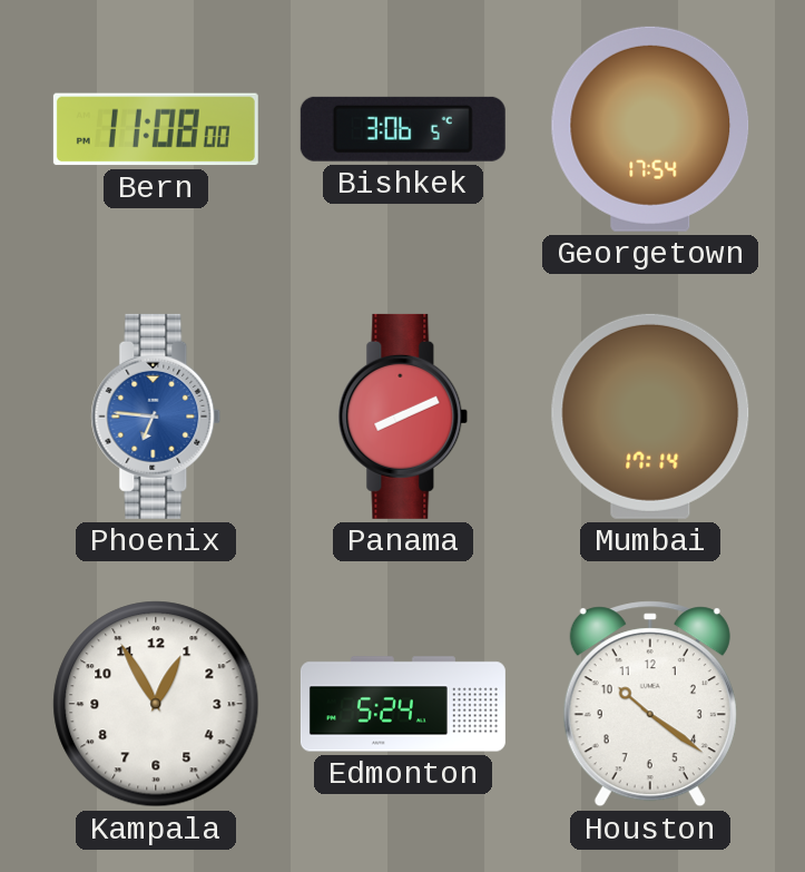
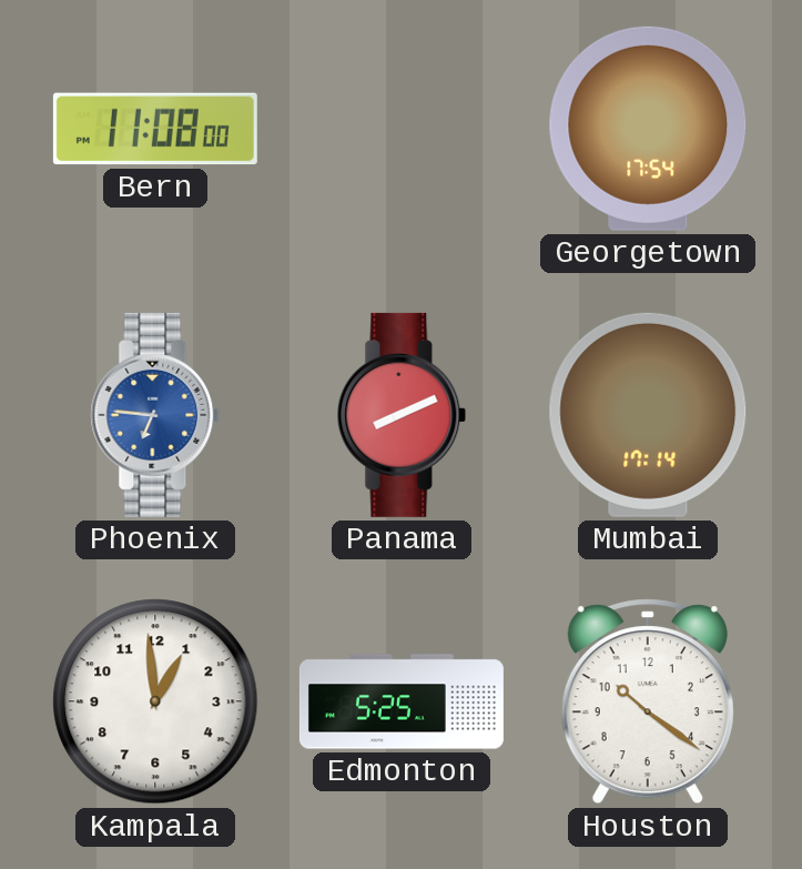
Bishkek: 3:06 -> none
Kampala: 12:55 -> 12:59
Edmonton: 5:24 -> 5:25
